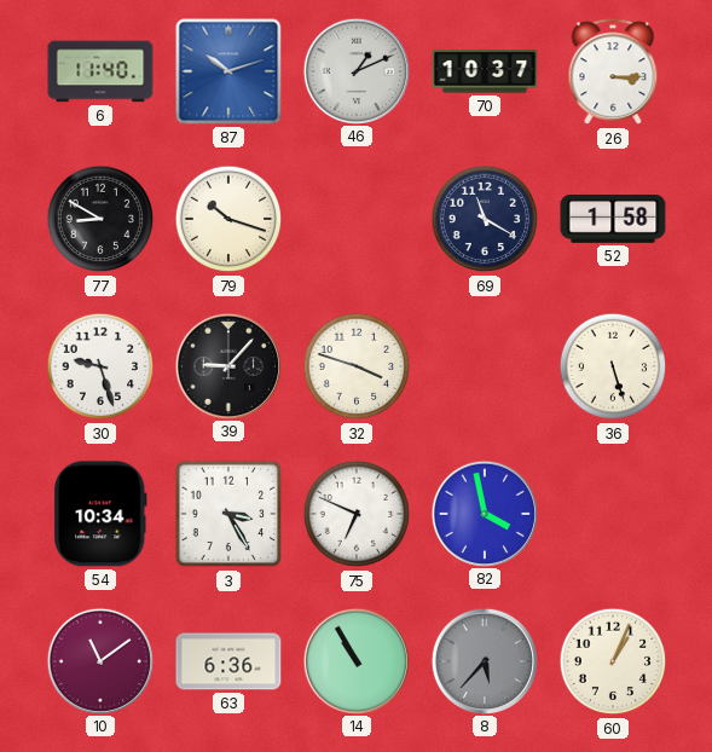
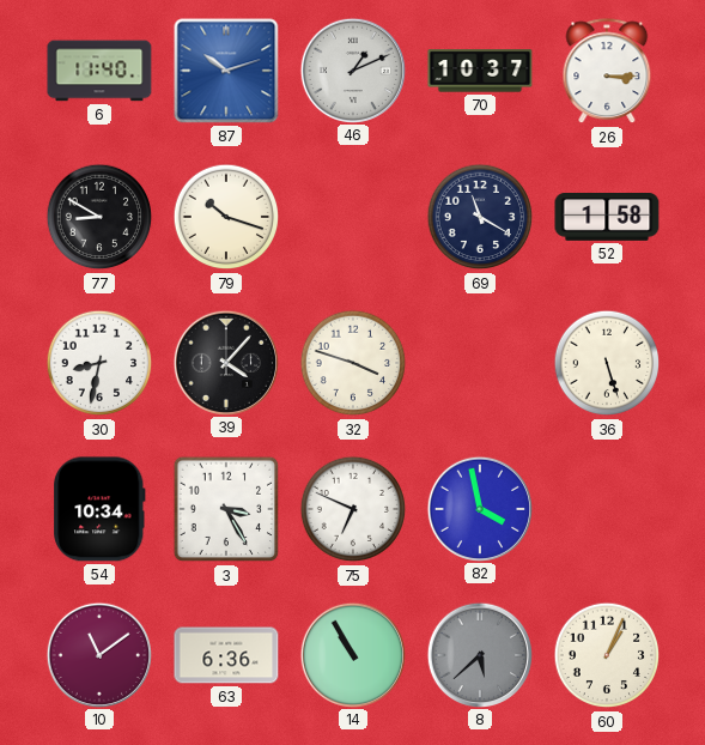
30: 9:27 -> 8:32
39: 9:07 -> 4:07
8: 5:37 -> 5:38
